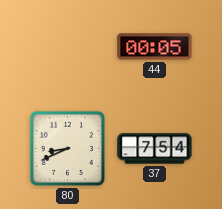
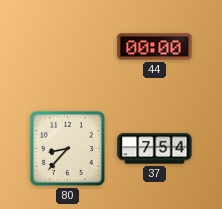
44: 00:05 -> 00:00
80: 8:41 -> 8:37
